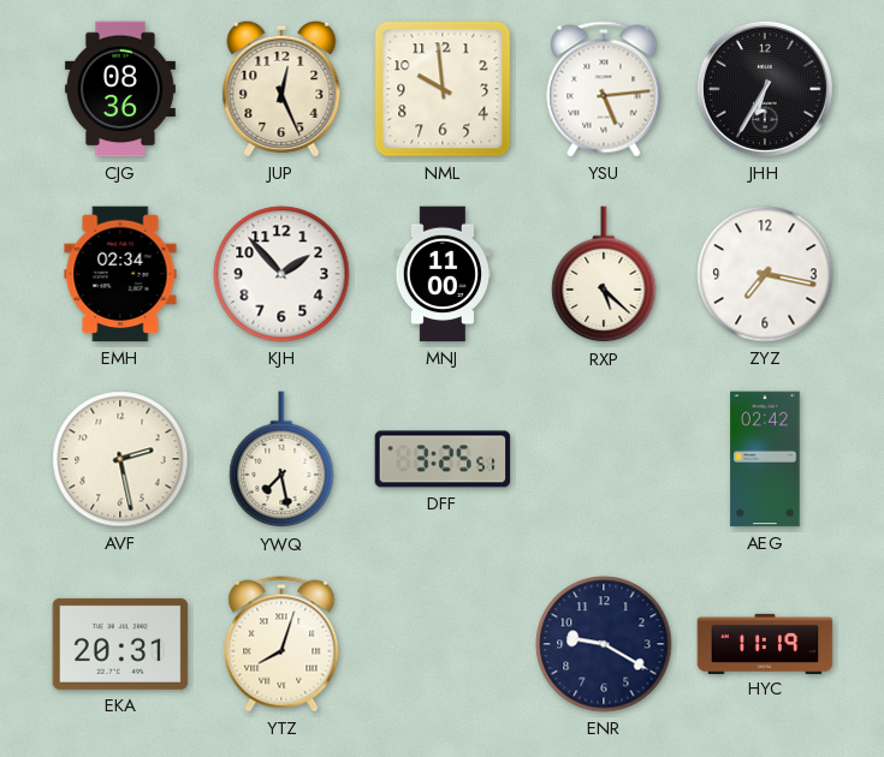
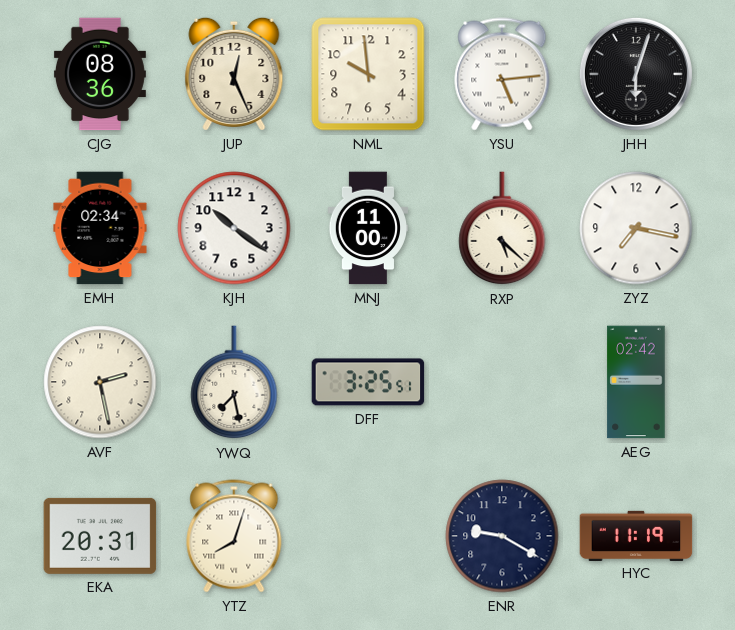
JHH: 6:35 -> 6:03
KJH: 1:53 -> 10:21
